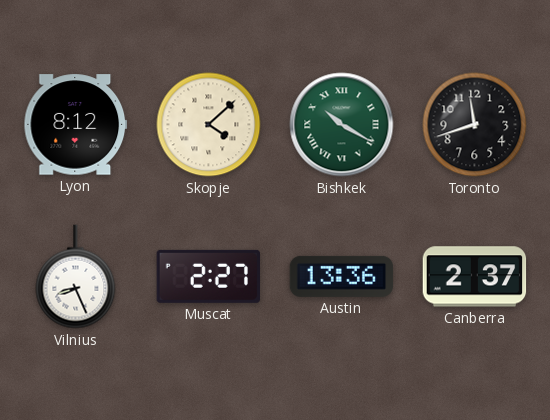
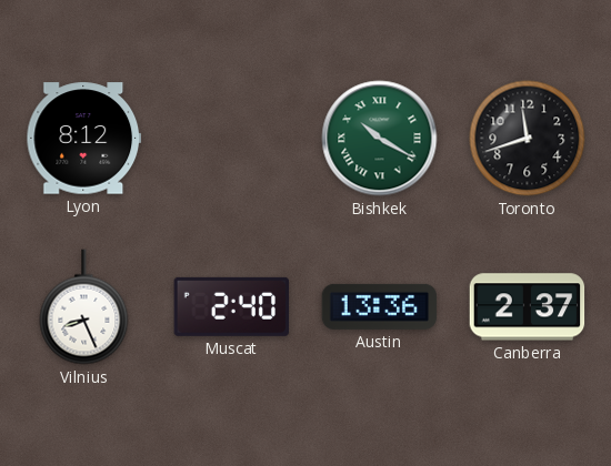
Skopje: 4:08 -> none
Muscat: 2:27 -> 2:40
